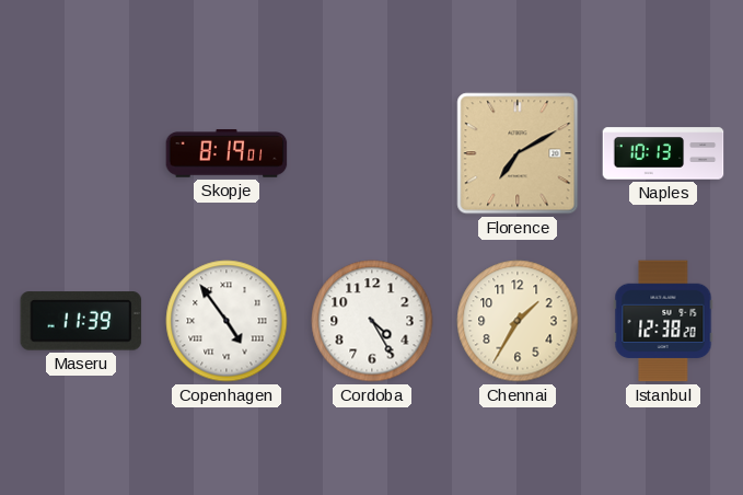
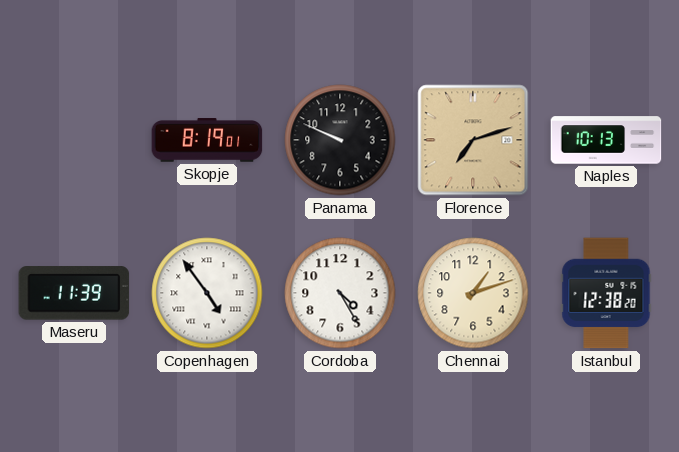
Panama: none -> 9:49
Florence: 7:10 -> 7:12
Chennai: 1:35 -> 1:12
